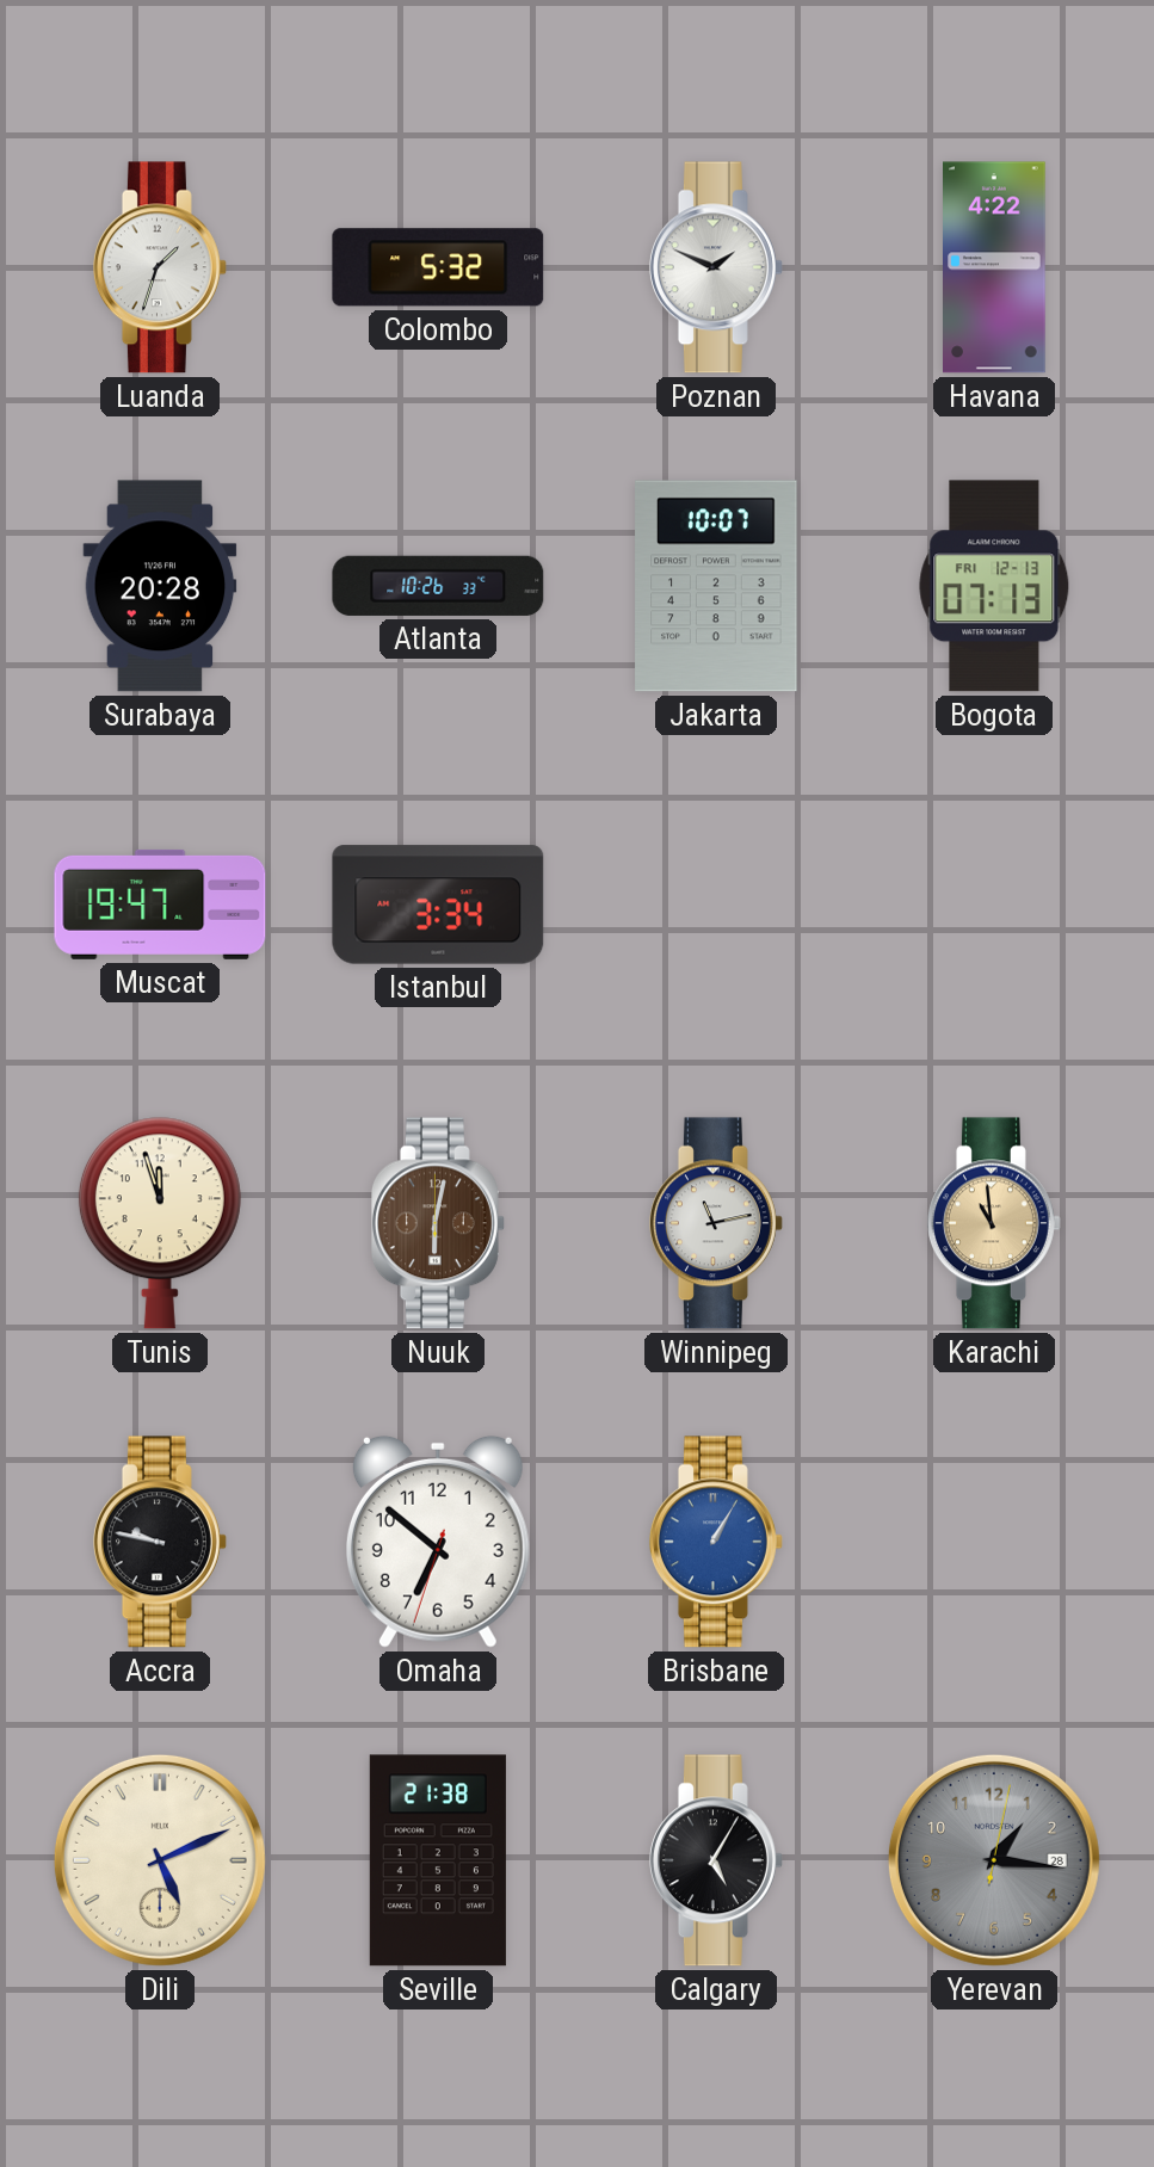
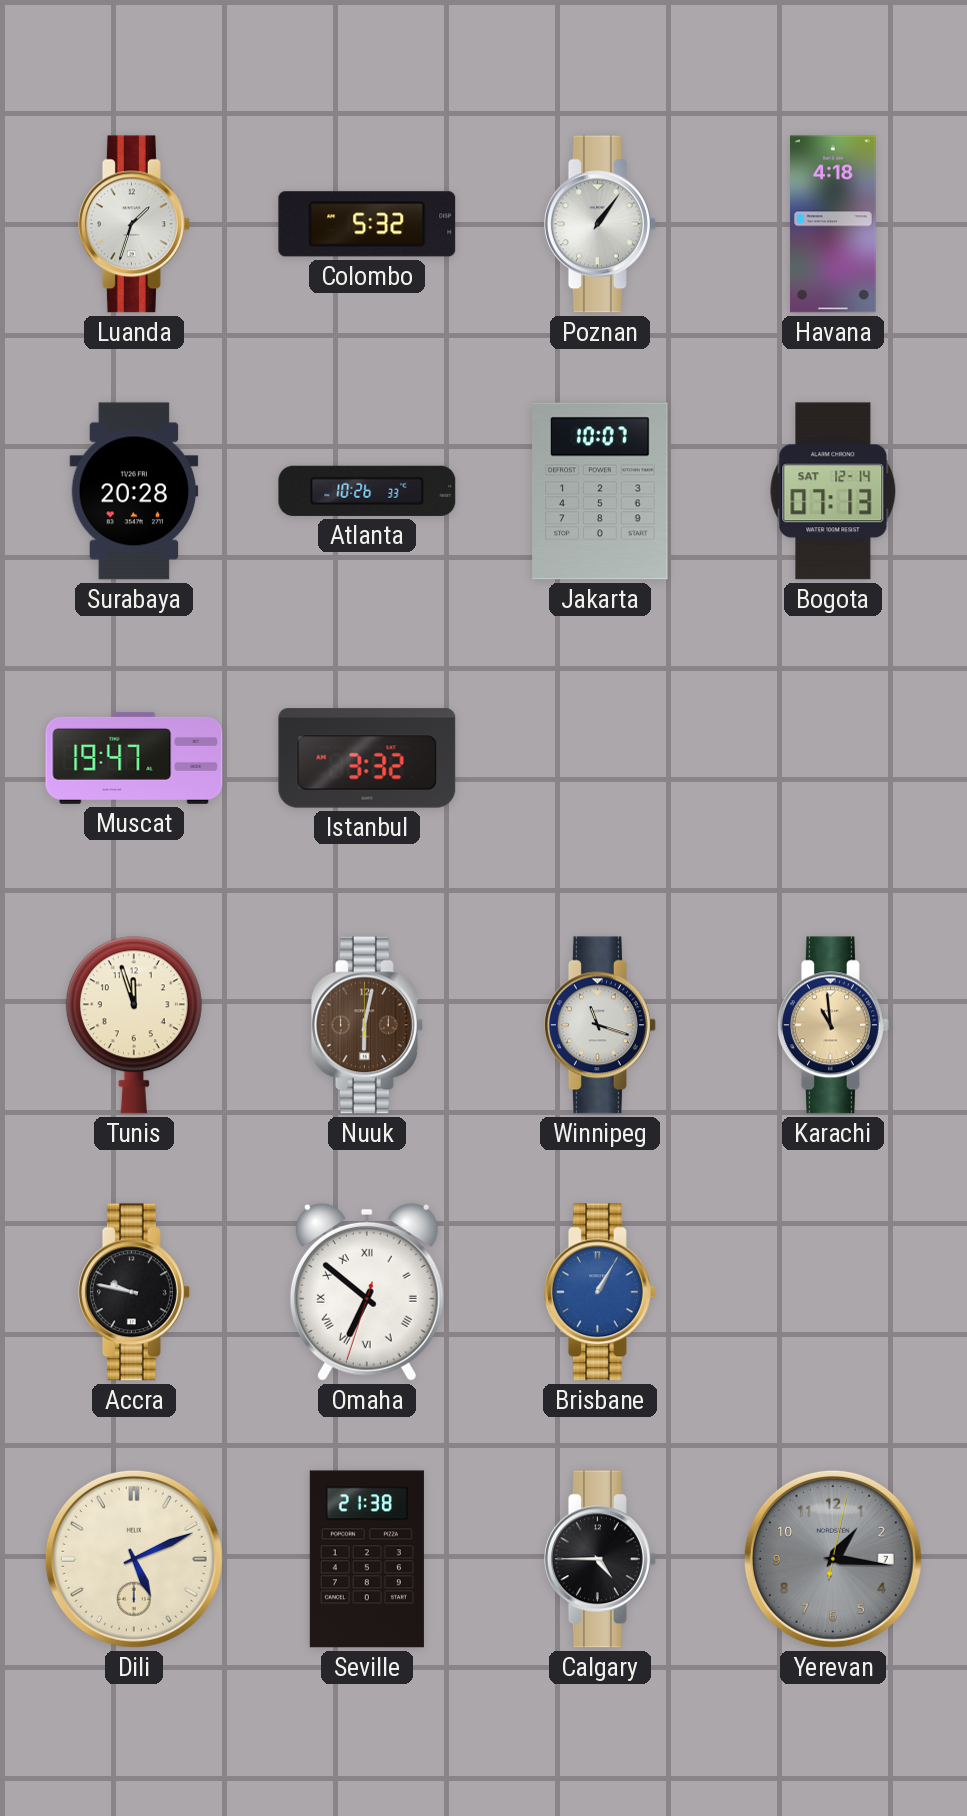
Poznan: 1:49 -> 1:06
Havana: 4:22 -> 4:18
Bogota date: FRI 12-13 -> SAT 12-14
Istanbul: 3:34 -> 3:32
Winnipeg: 11:13 -> 11:18
Omaha numerals: Arabic -> Roman
Calgary: 5:05 -> 4:45
Yerevan date: 28 -> 7
